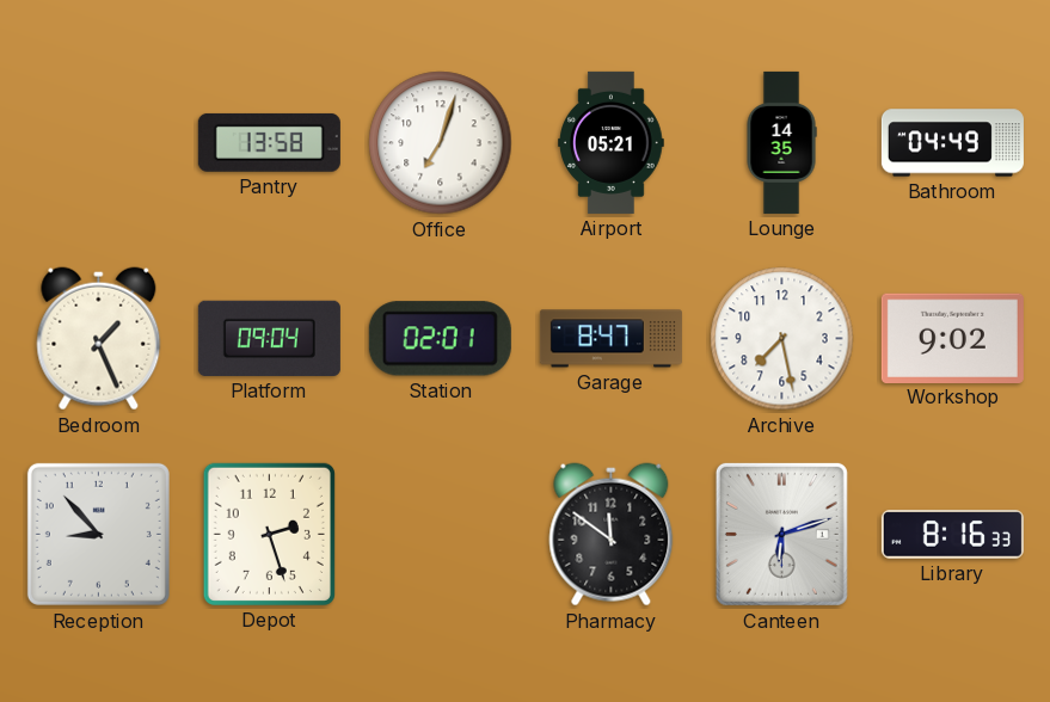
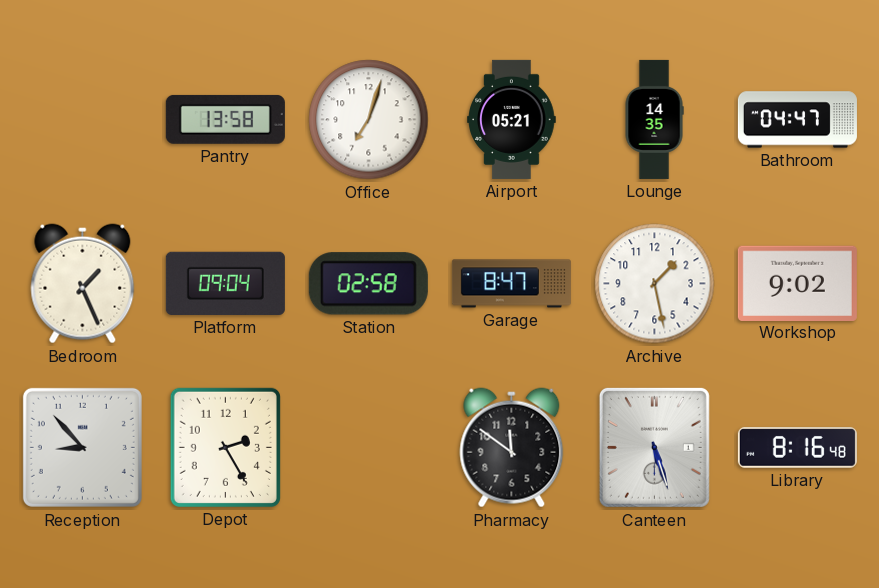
Bathroom: 04:49 -> 04:47
Station: 02:01 -> 02:58
Archive: 7:28 -> 1:28
Depot: 2:27 -> 2:25
Canteen: 6:12 -> 5:27
Library: 8:16:33 -> 8:16:48
